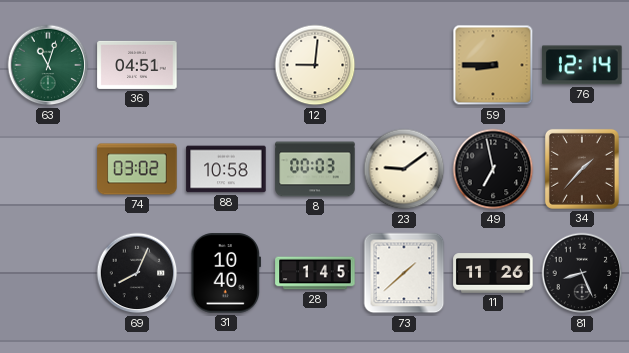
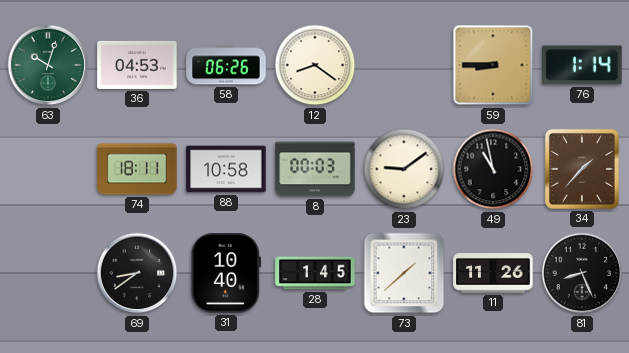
63: 11:03 -> 10:03
36: 04:51 -> 04:53
58: none -> 06:26
12: 9:01 -> 8:21
76: 12:14 -> 1:14
74: 03:02 -> 18:11
49: 6:58 -> 10:58
69: 8:04 -> 8:39
